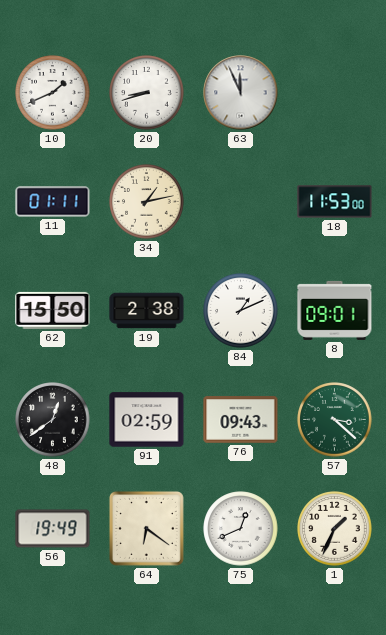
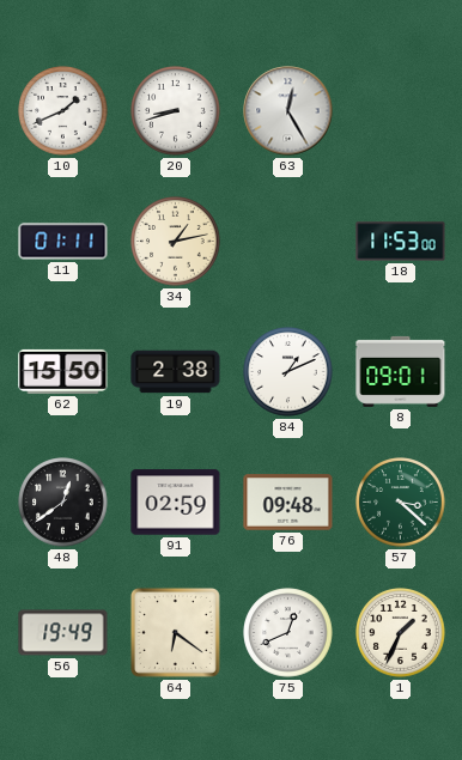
63: 11:56 -> 12:25
76: 09:43 -> 09:48
